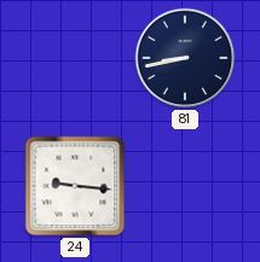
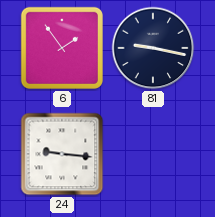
6: none -> 1:54
81: 8:43 -> 9:17
